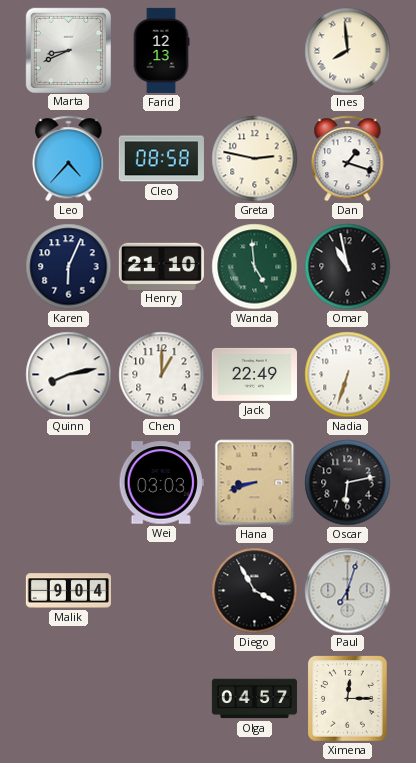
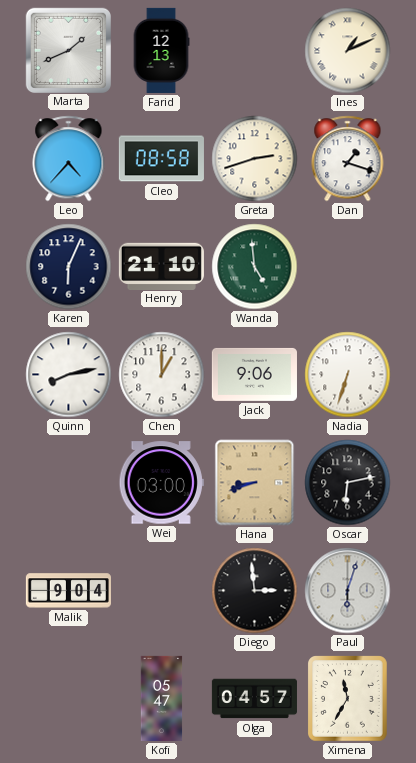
Marta: 8:41 -> 1:41
Ines: 7:59 -> 1:11
Greta: 2:47 -> 2:42
Omar: 10:58 -> none
Jack: 22:49 -> 9:06
Wei: 03:03 -> 03:00
Diego: 3:55 -> 2:59
Paul: 7:03 -> 6:03
Kofi: none -> 05:47
Ximena: 12:15 -> 11:35
